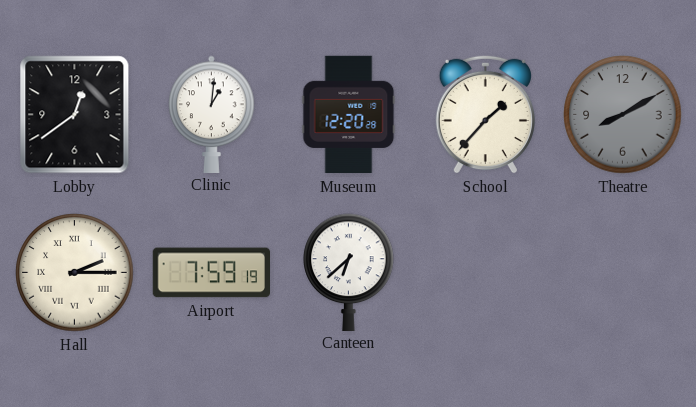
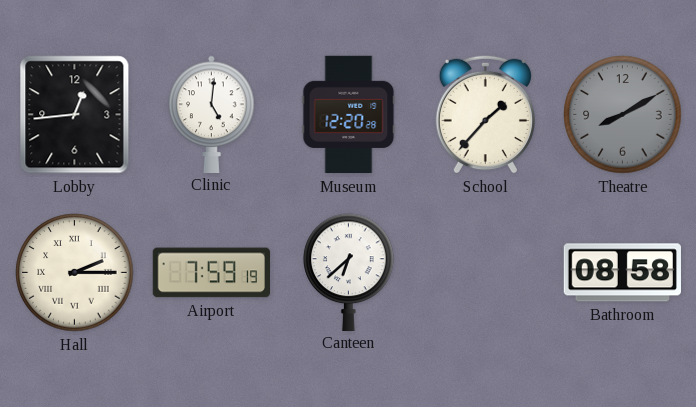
Lobby: 12:39 -> 12:44
Clinic: 1:01 -> 5:01
Bathroom: none -> 08:58
